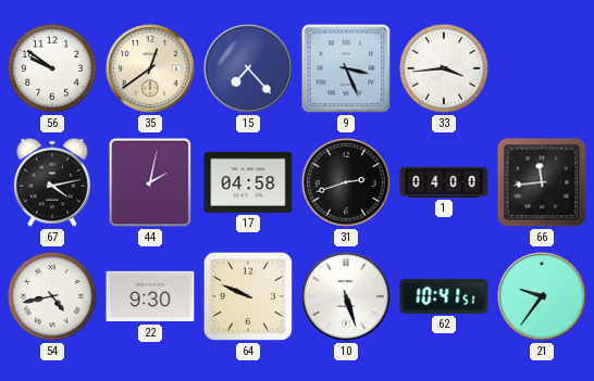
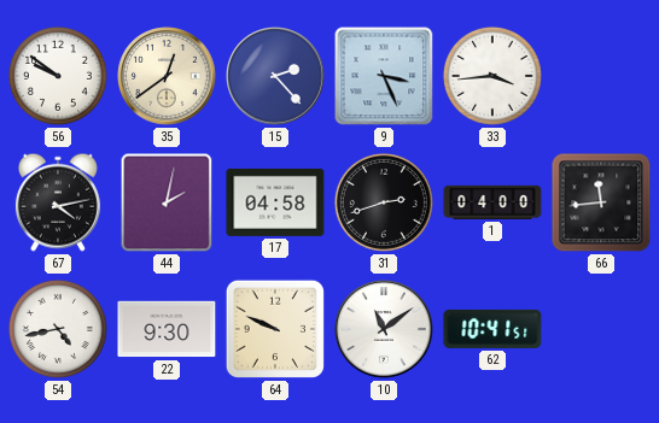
15: 7:23 -> 2:23
10: 5:27 -> 11:09
21: 9:36 -> none
